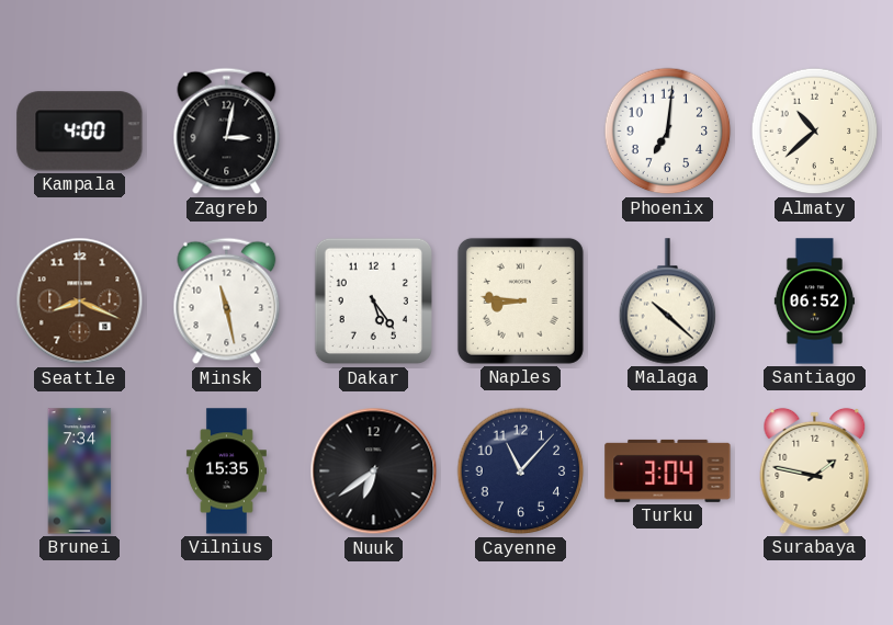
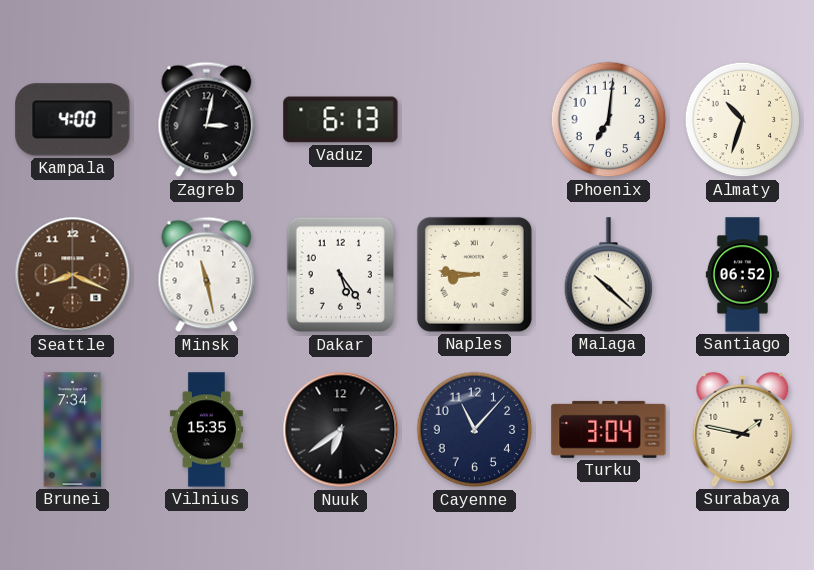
Vaduz: none -> 6:13
Almaty: 10:38 -> 10:33
